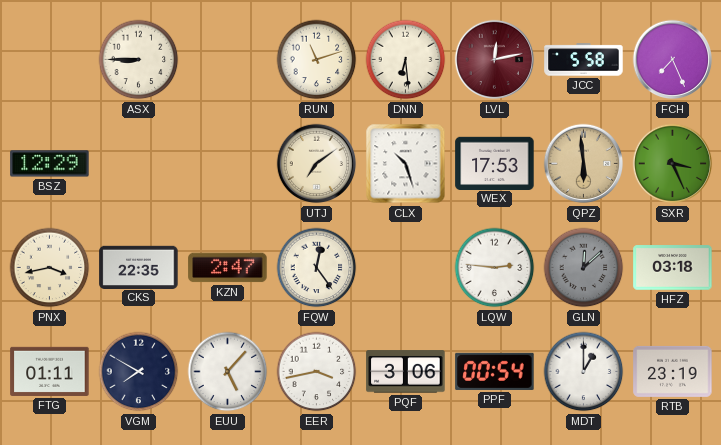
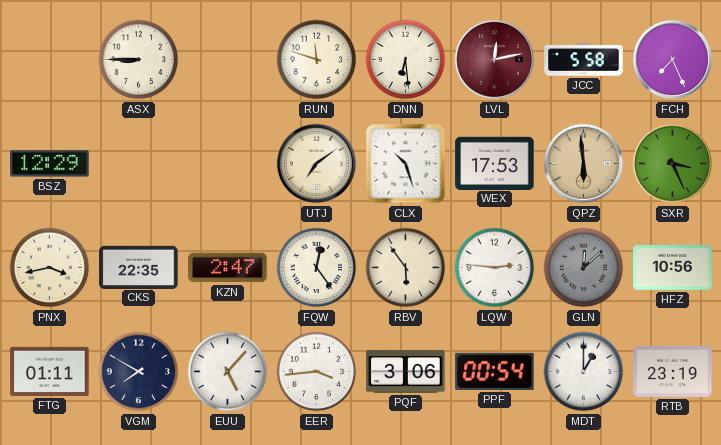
RUN: 11:12 -> 11:48
RBV: none -> 5:54
HFZ: 03:18 -> 10:56
EER: 3:43 -> 3:44
